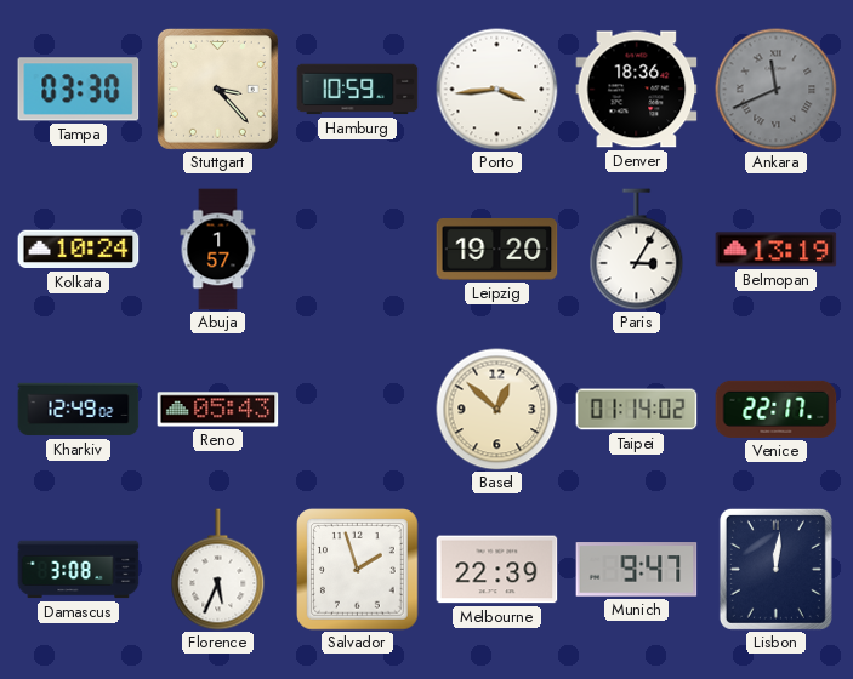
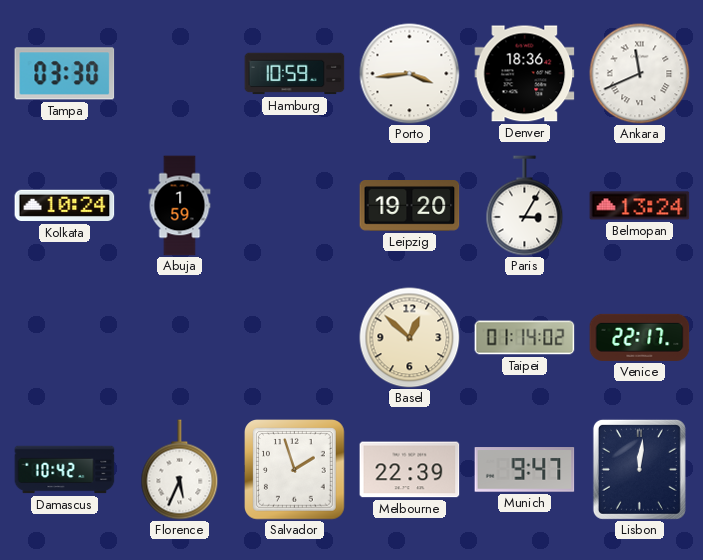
Stuttgart: 3:23 -> none
Ankara dial: grey -> white
Abuja: 1:57 -> 1:59
Belmopan: 13:19 -> 13:24
Kharkiv: 12:49 -> none
Reno: 05:43 -> none
Damascus: 3:08 -> 10:42
